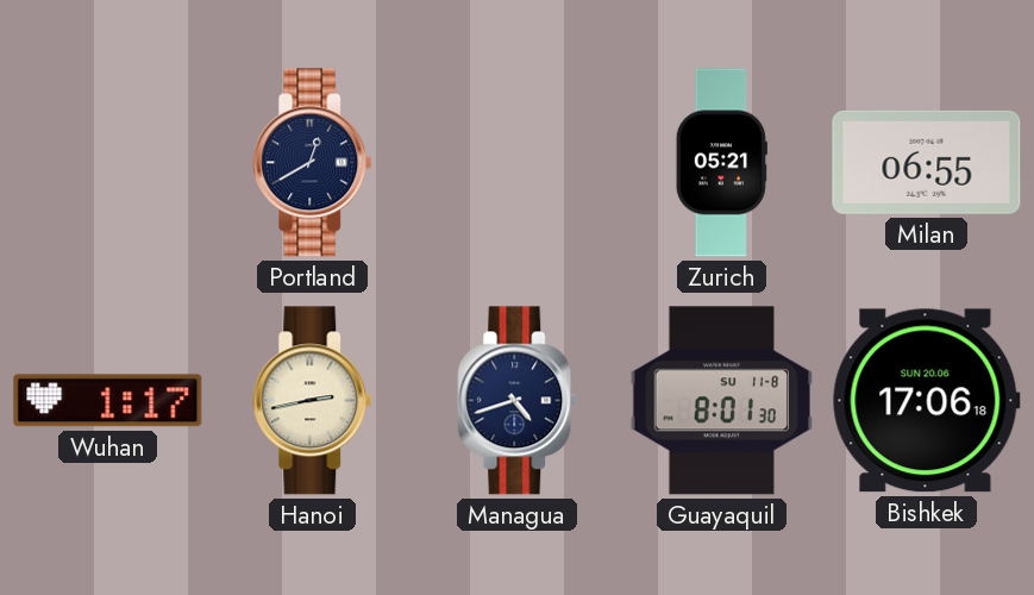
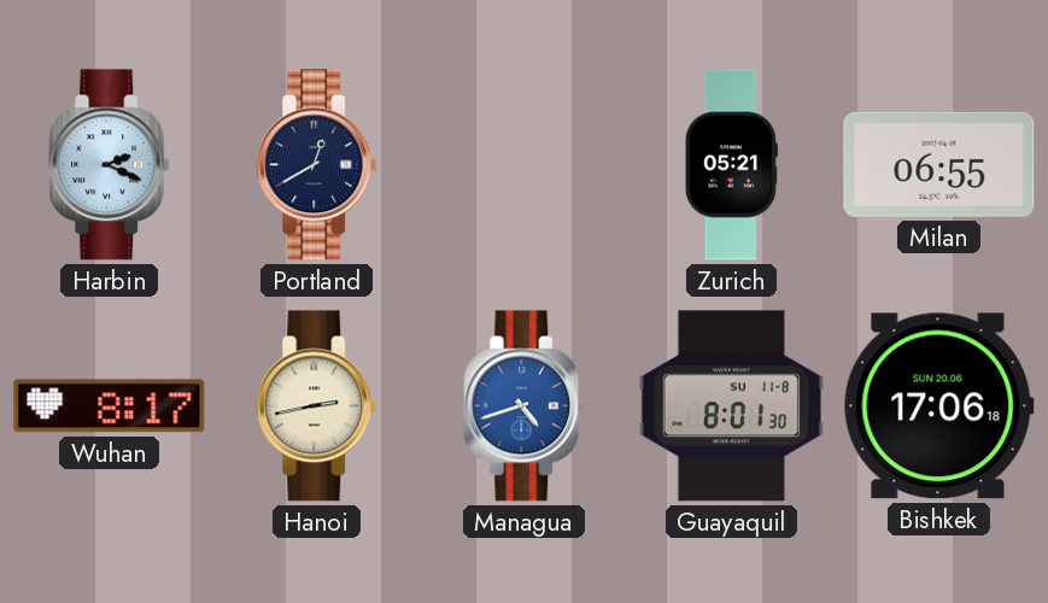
Harbin: none -> 2:19
Wuhan: 1:17 -> 8:17
Managua dial: navy -> blue
